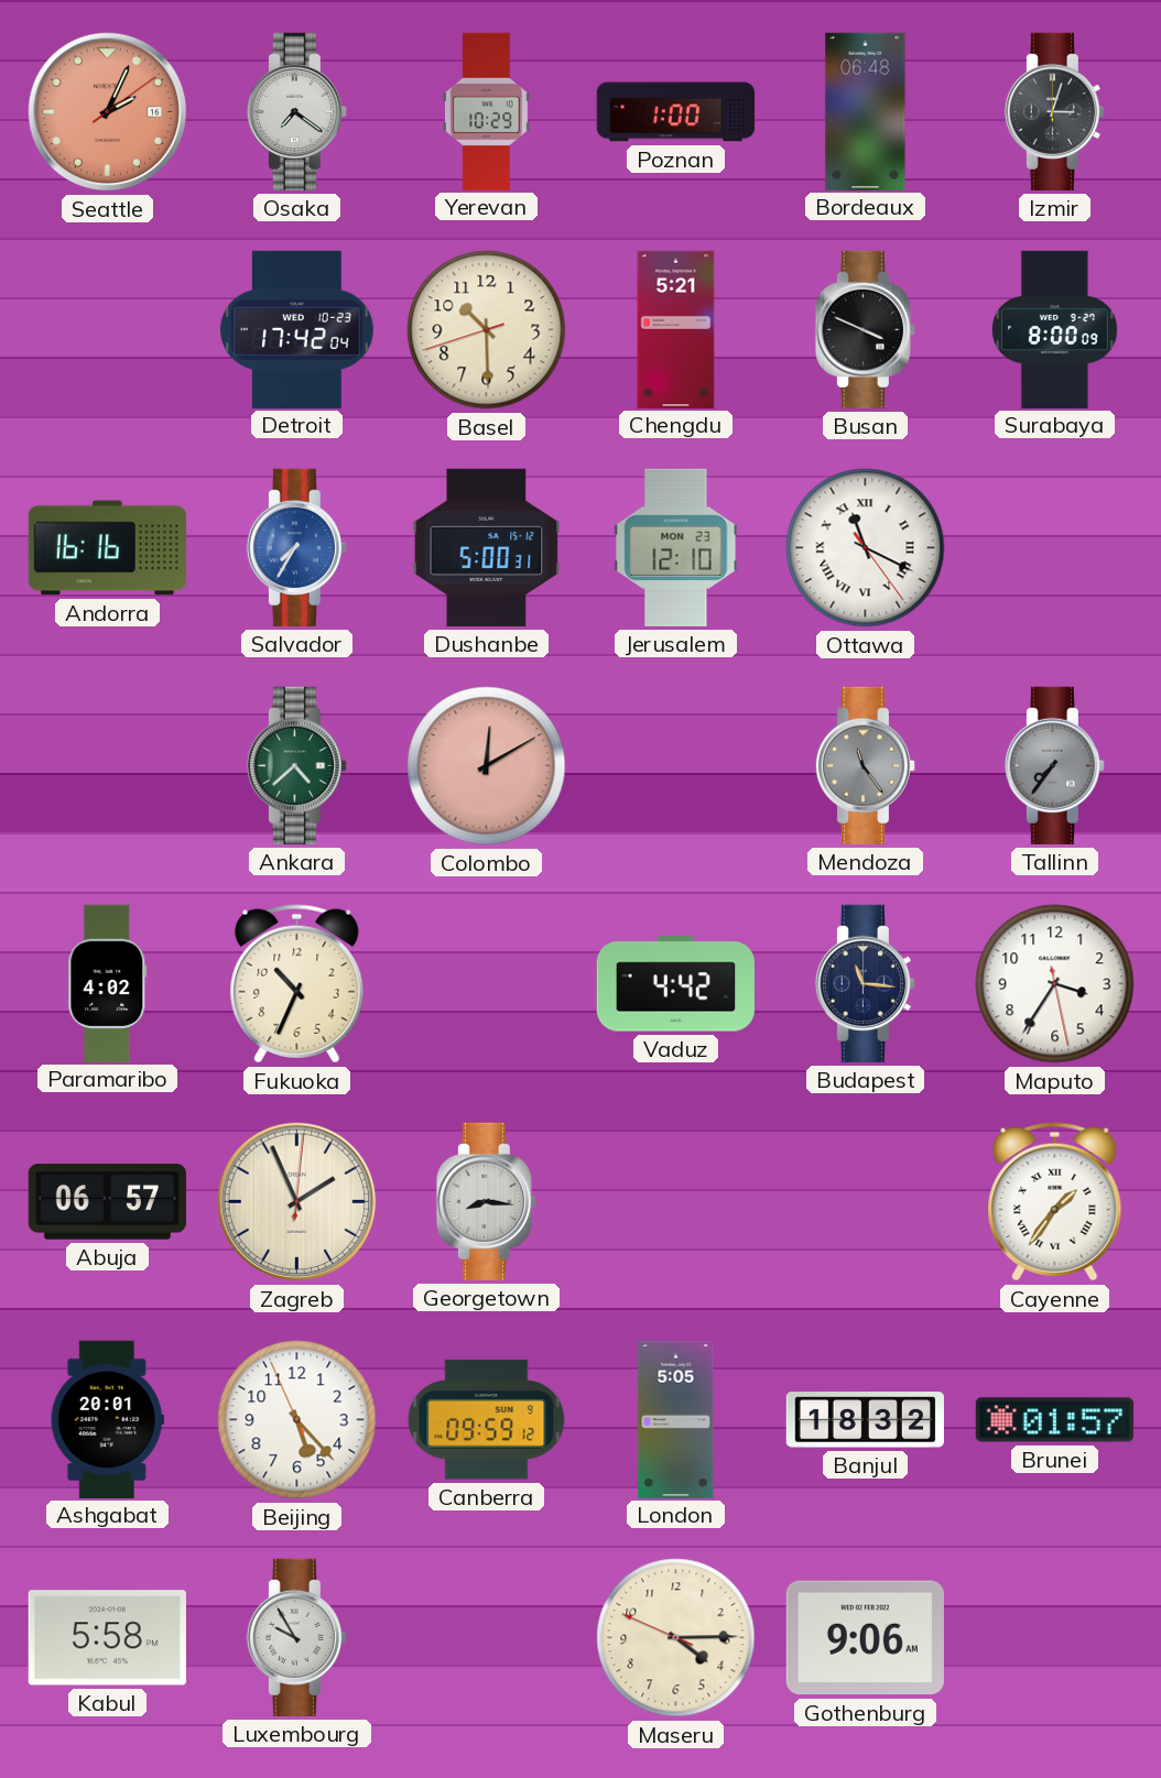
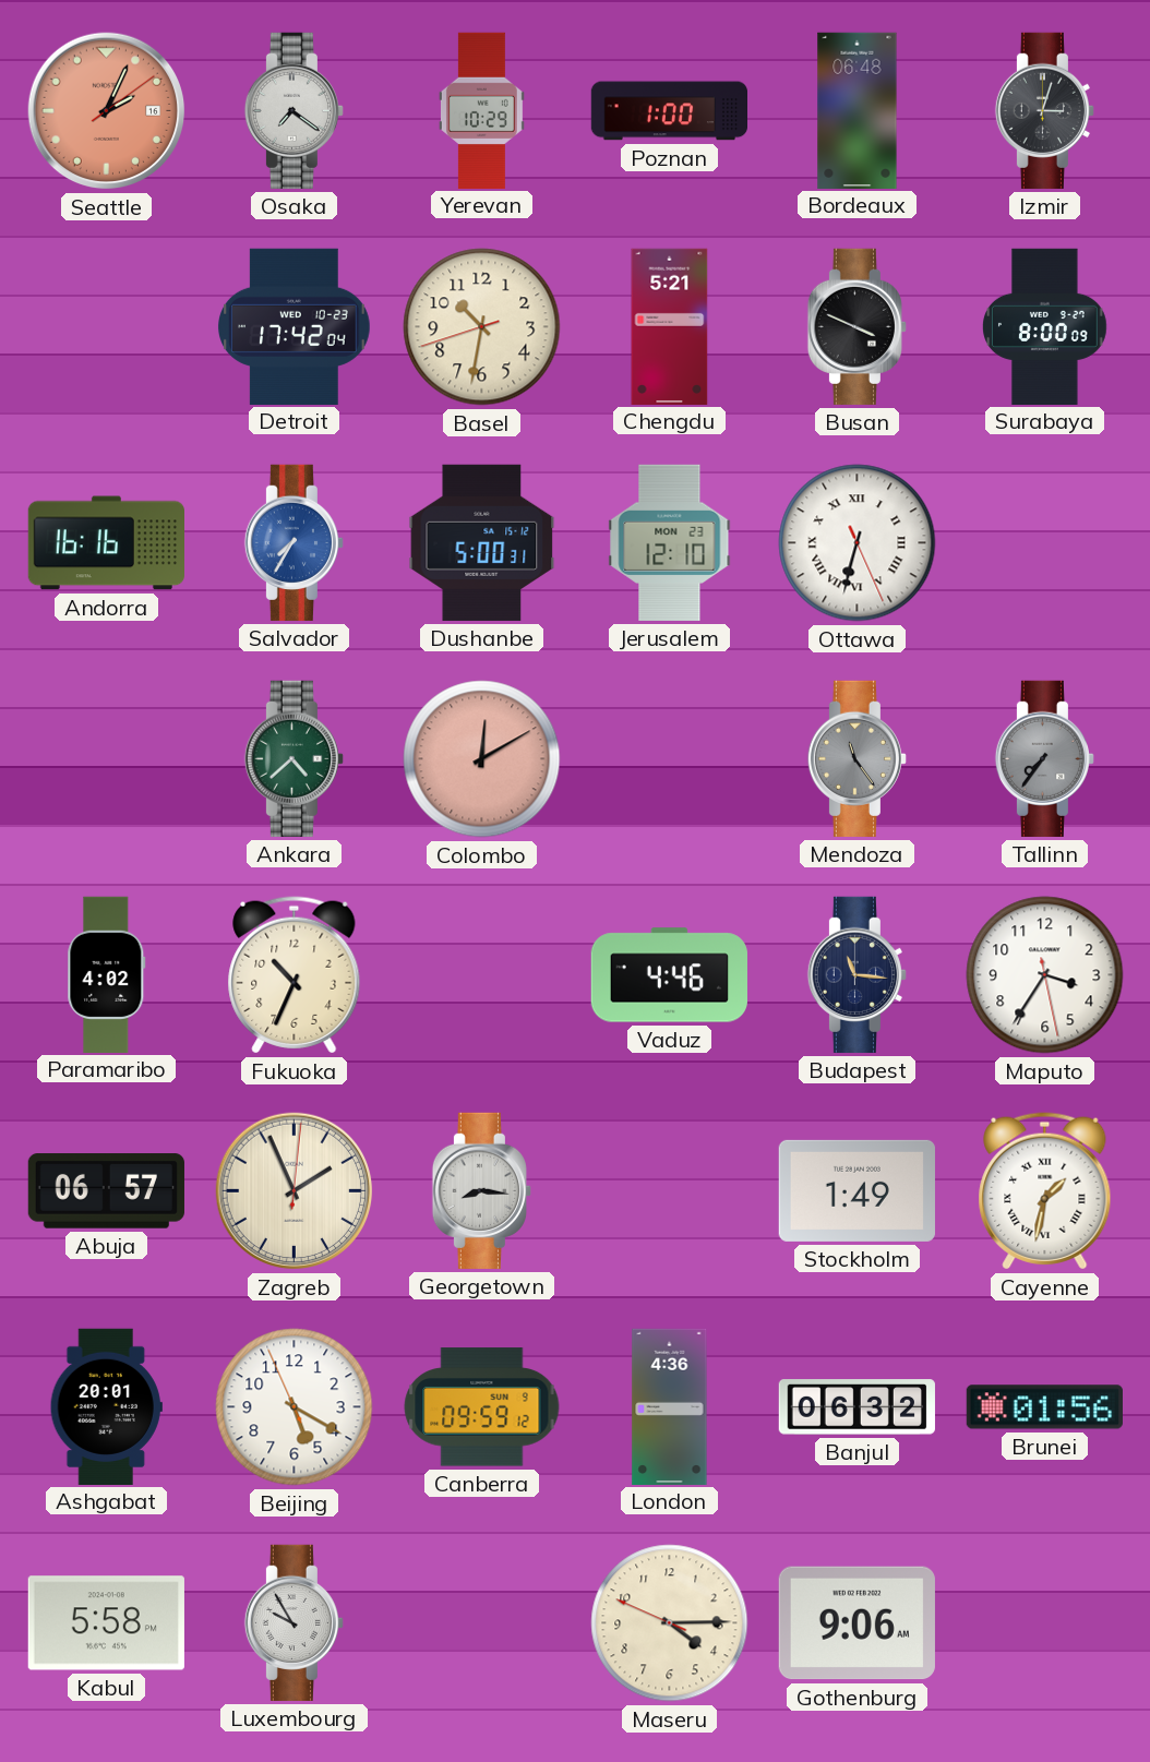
Basel: 10:29 -> 10:31
Ottawa: 11:19 -> 6:32
Vaduz: 4:42 -> 4:46
Stockholm: none -> 1:49
Cayenne: 1:36 -> 1:32
Beijing: 5:22 -> 5:19
London: 5:05 -> 4:36
Banjul: 18:32 -> 06:32
Brunei: 01:57 -> 01:56
